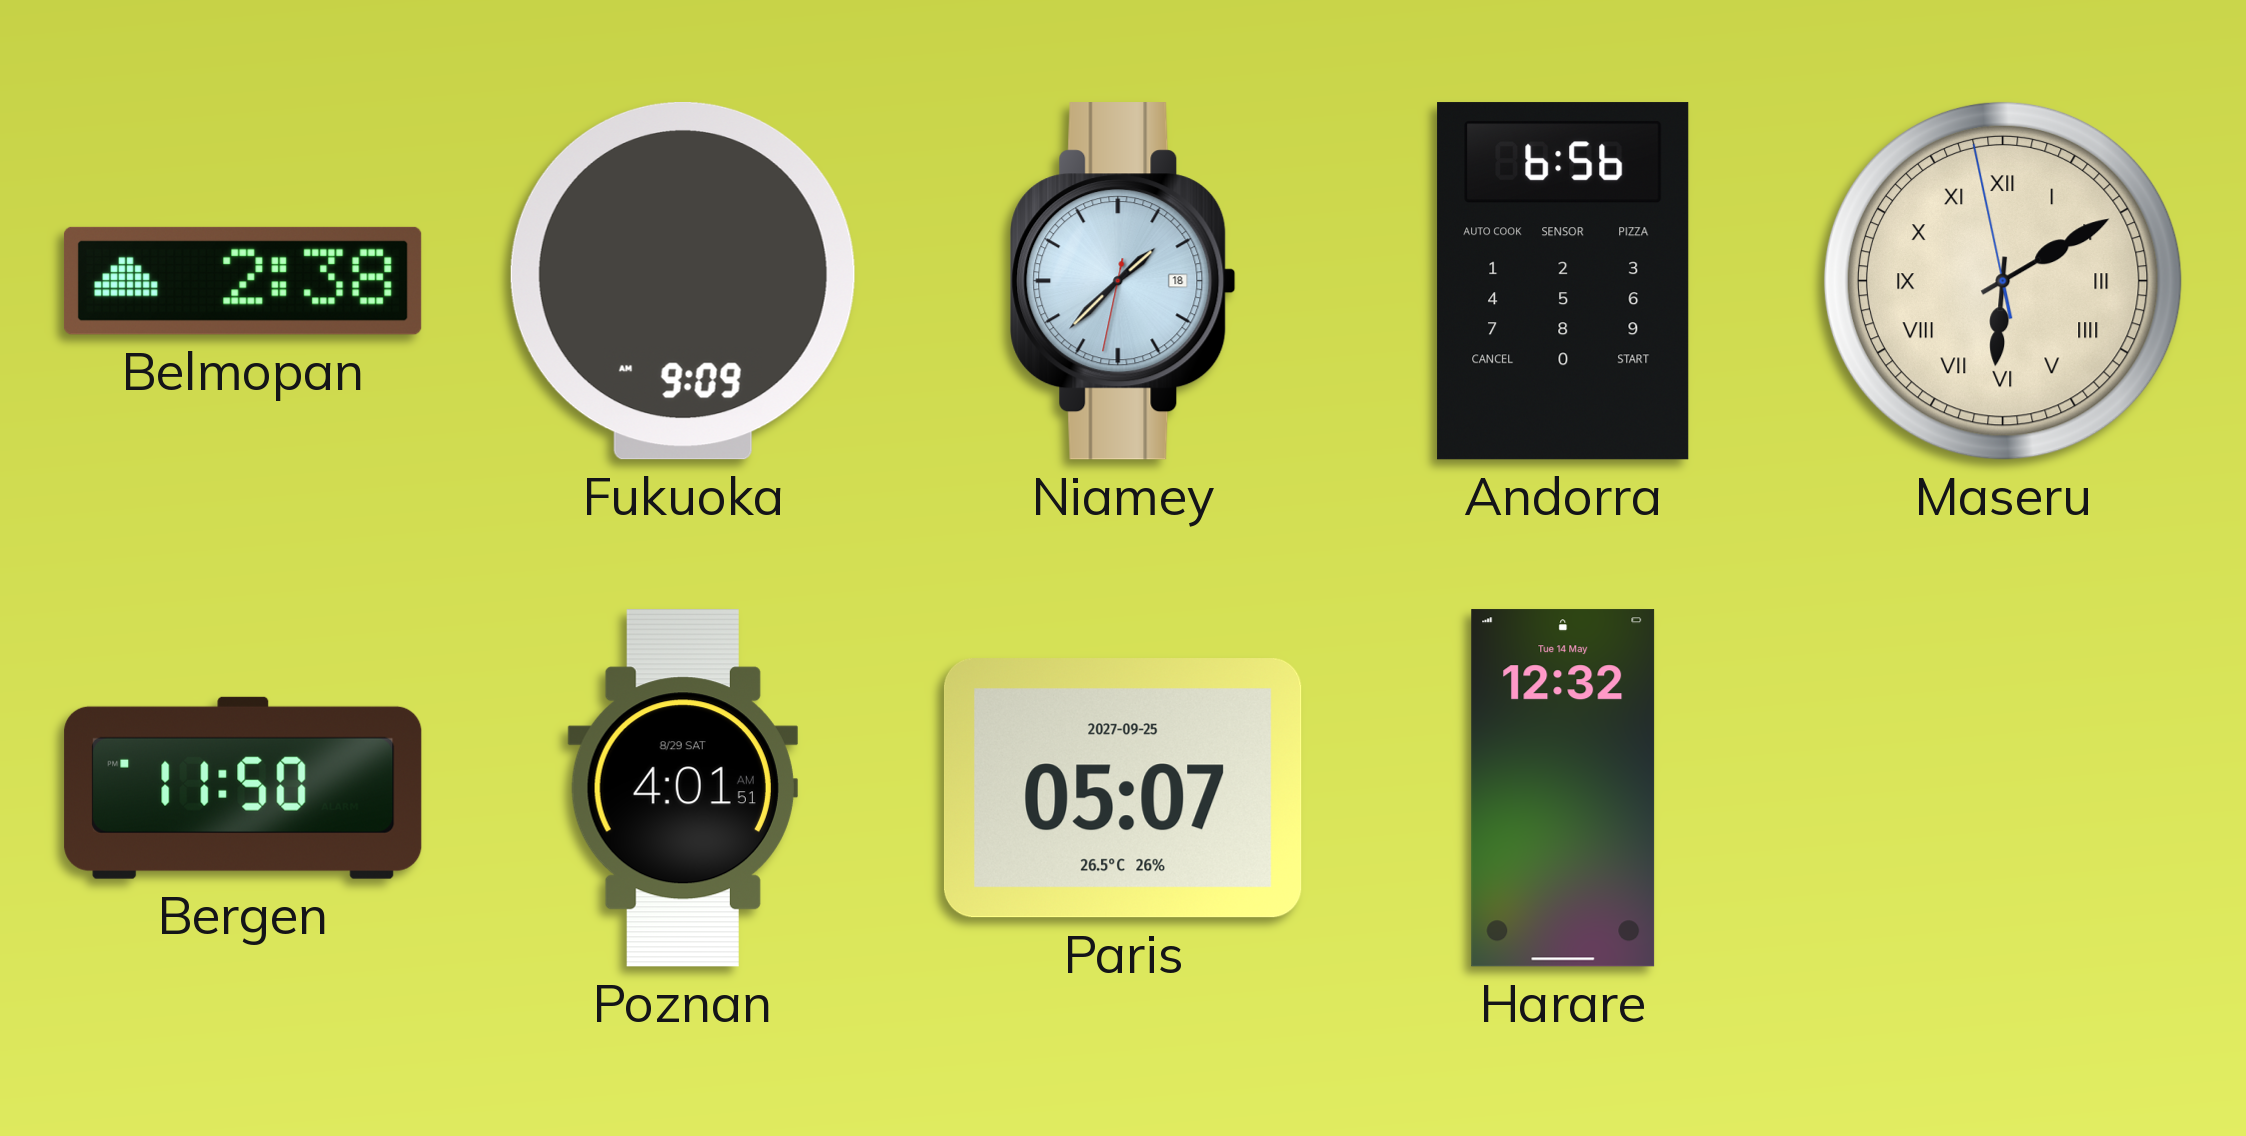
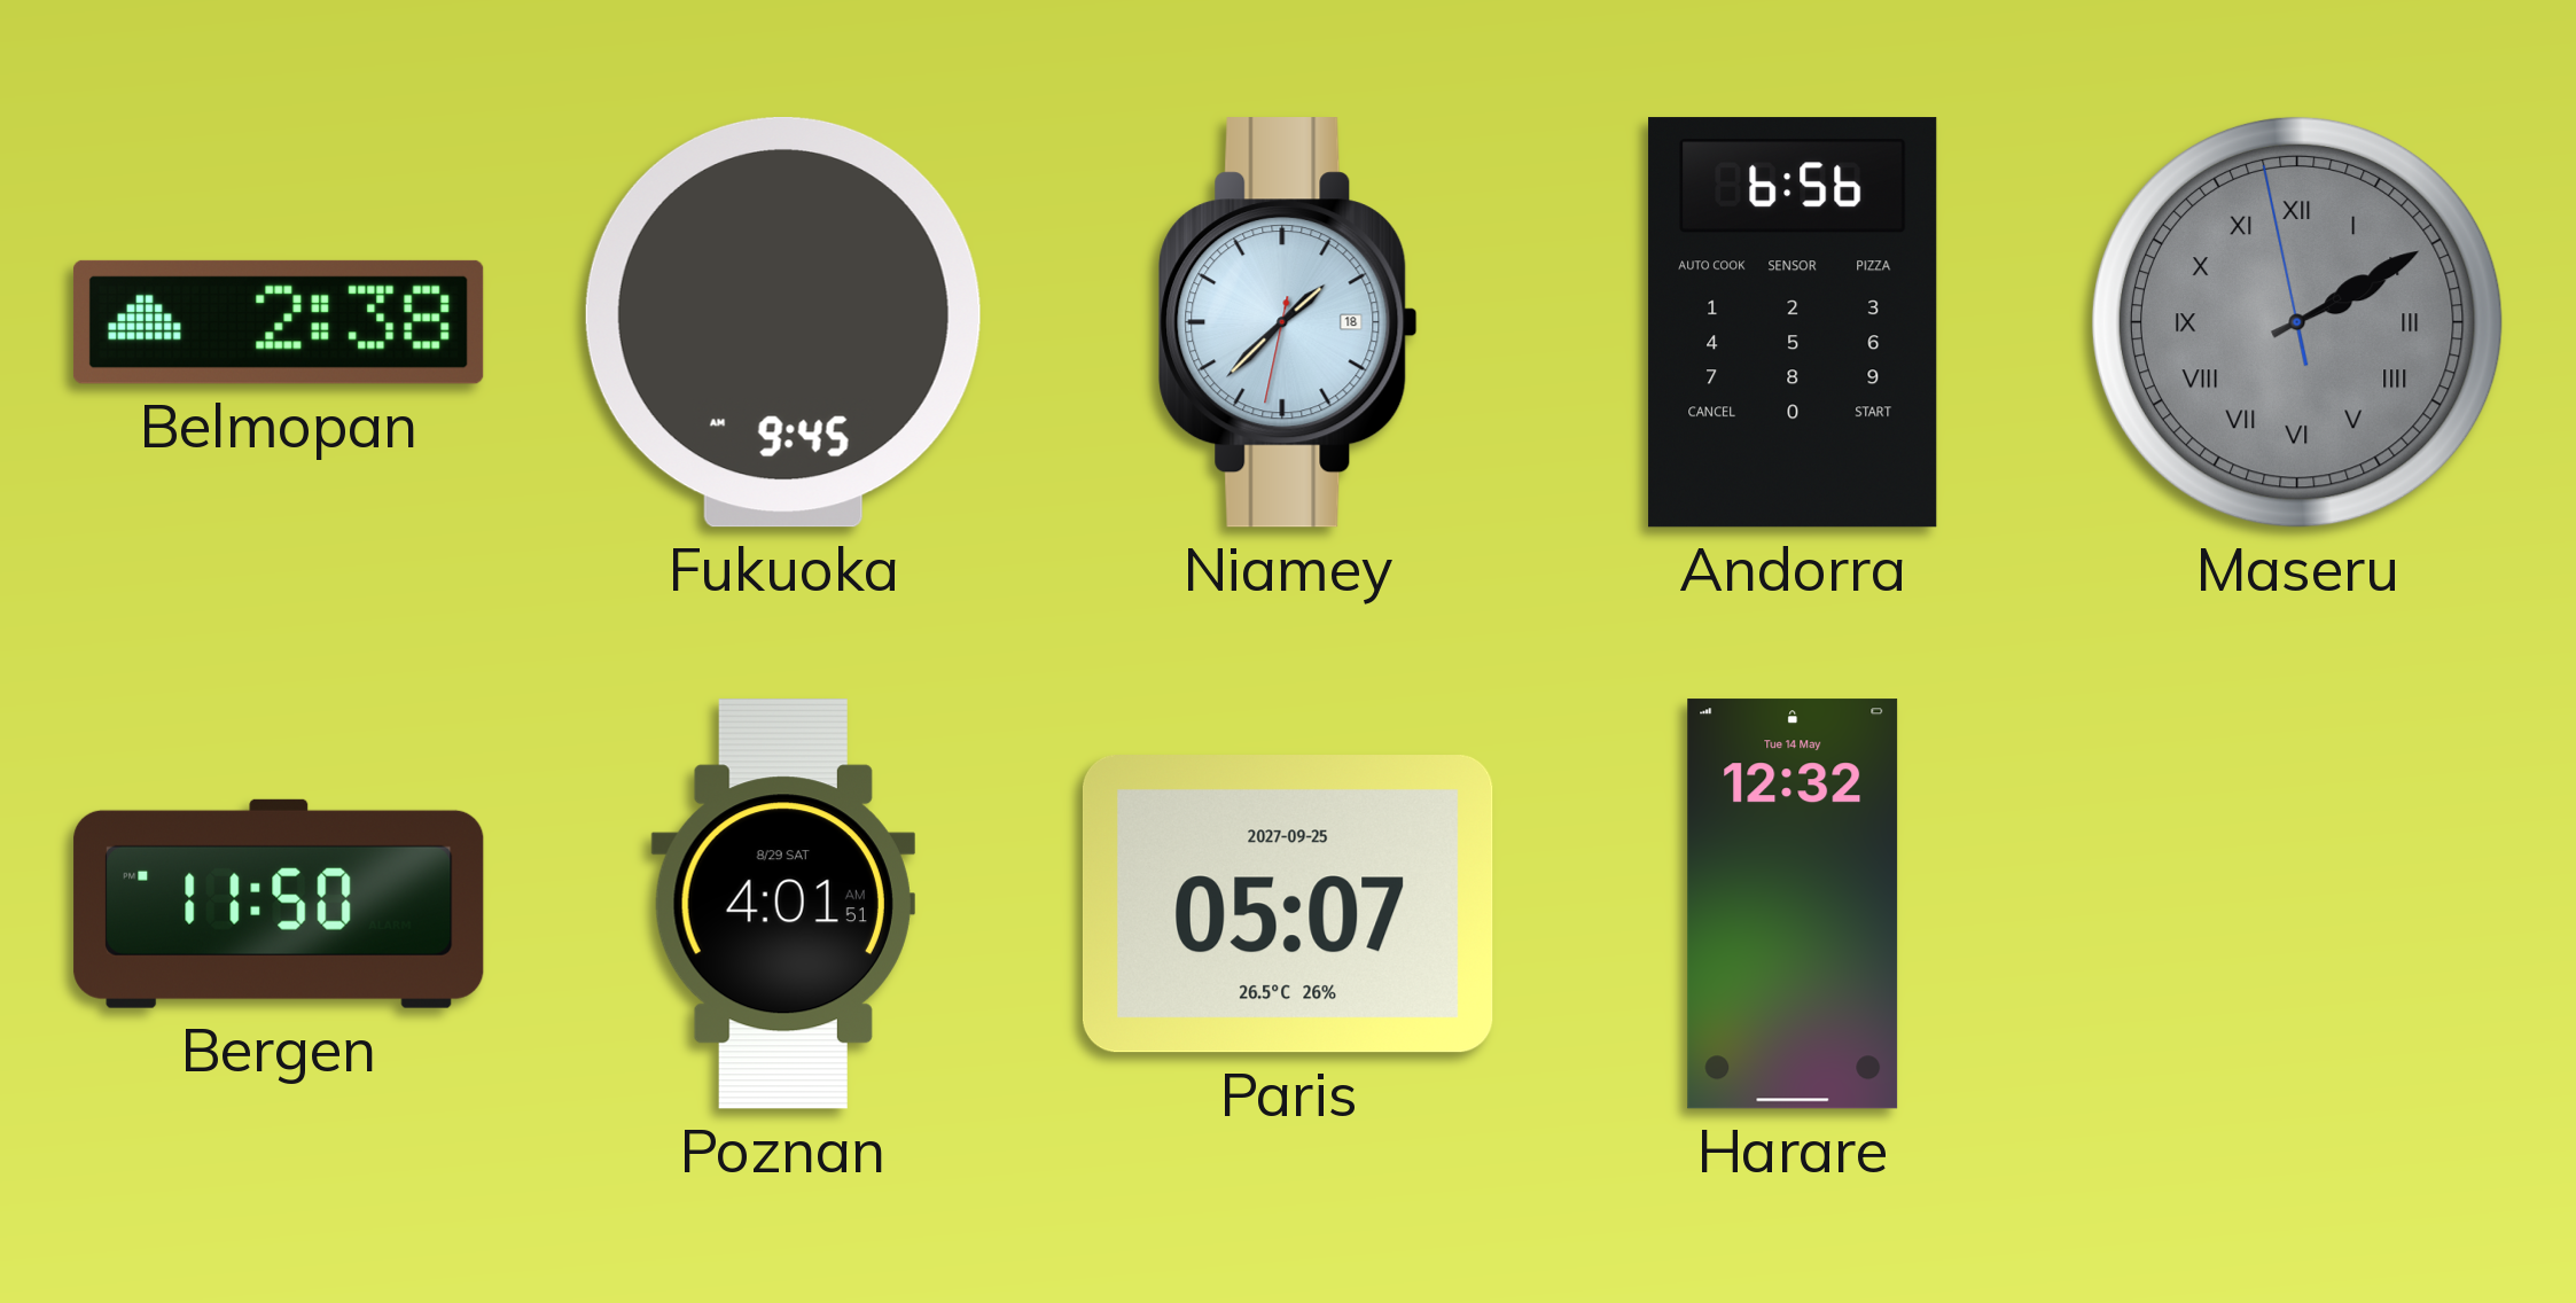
Fukuoka: 9:09 -> 9:45
Maseru: 6:09 -> 2:09
Maseru dial: cream -> grey
